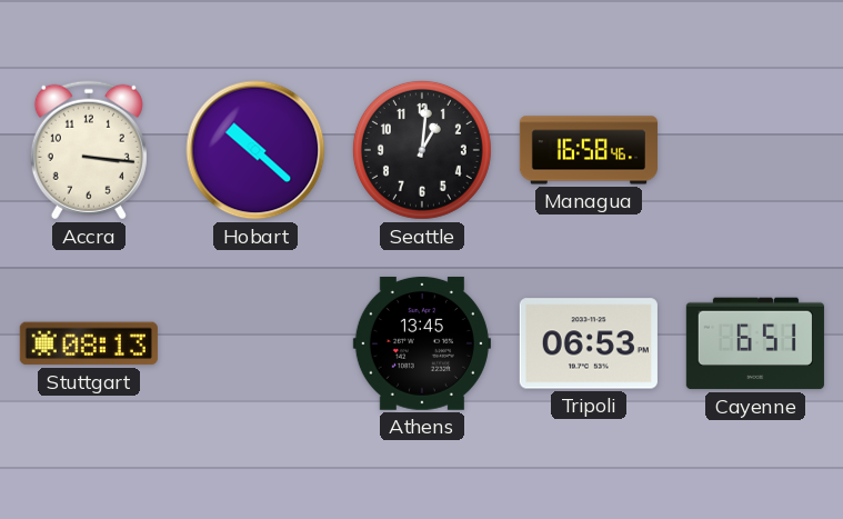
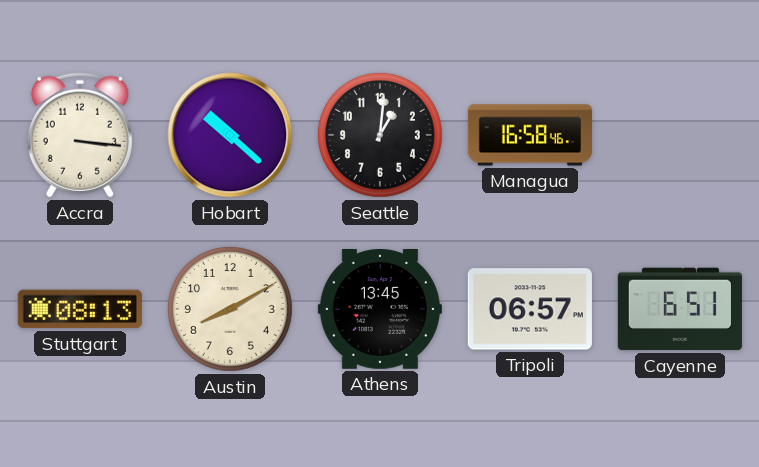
Austin: none -> 8:10
Tripoli: 06:53 -> 06:57
